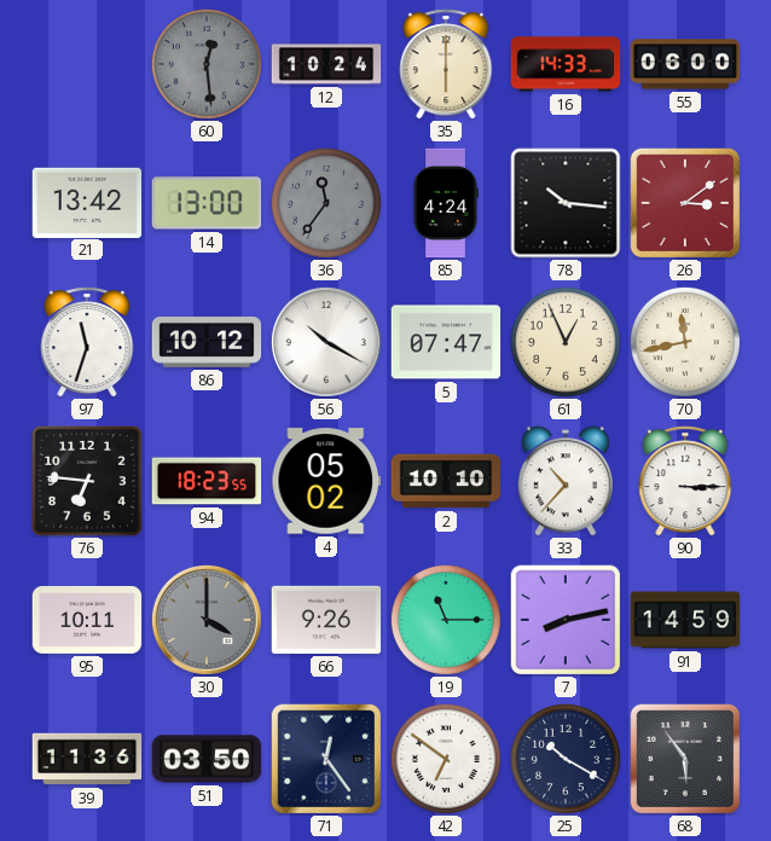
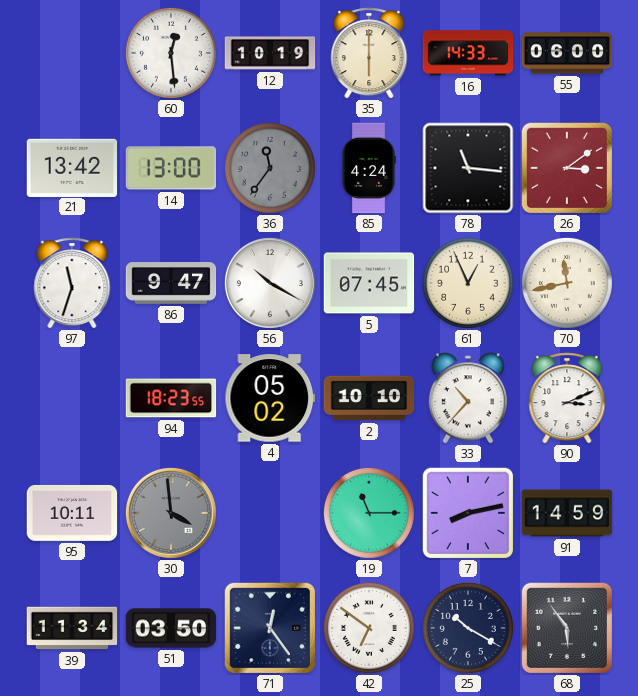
60 dial: grey -> white
12: 10:24 -> 10:19
78: 10:16 -> 11:16
86: 10:12 -> 9:47
5: 07:47 -> 07:45
76: 6:46 -> none
90: 3:15 -> 3:11
30: 4:00 -> 3:59
66: 9:26 -> none
39: 11:36 -> 11:34
